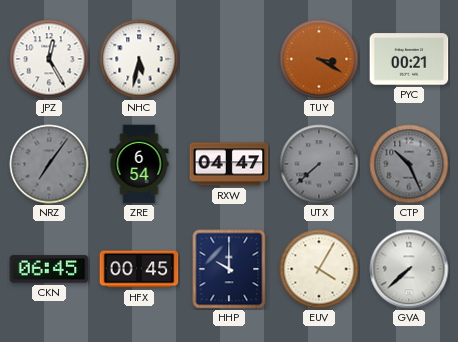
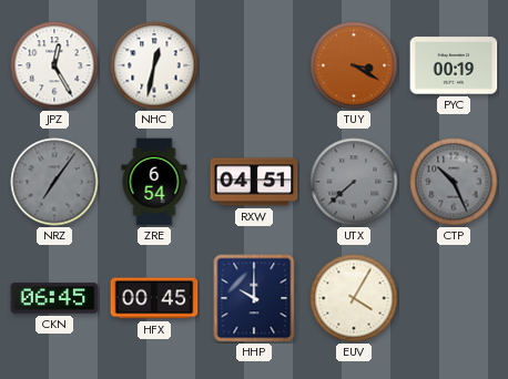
NHC: 5:32 -> 12:32
PYC: 00:21 -> 00:19
RXW: 04:47 -> 04:51
GVA: 7:38 -> none
